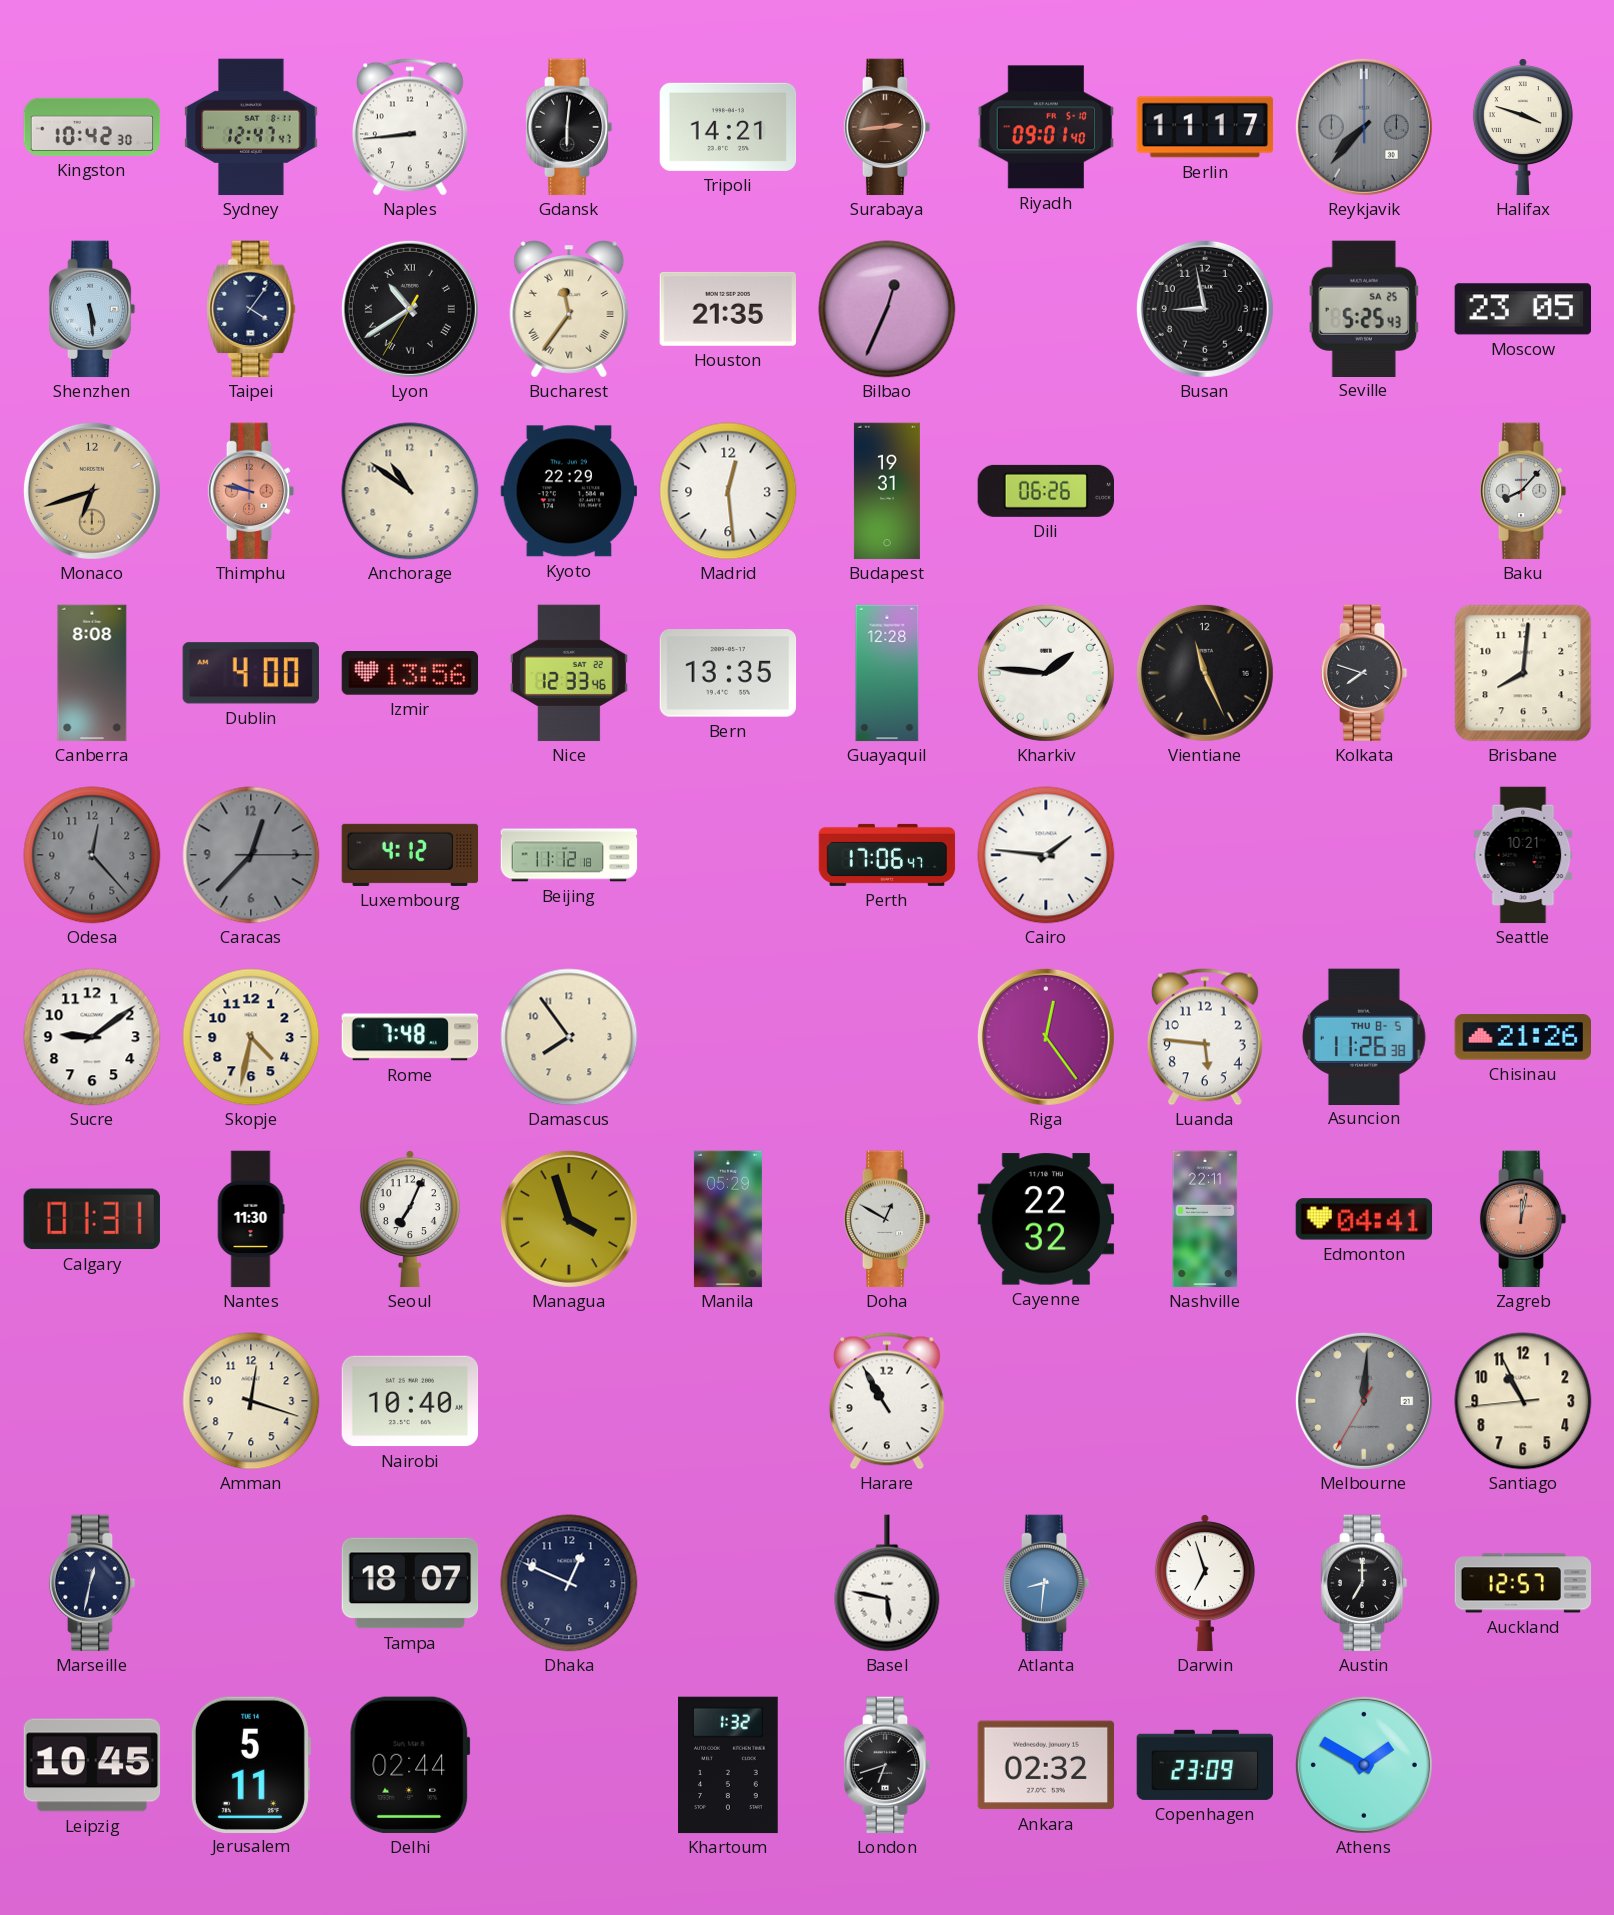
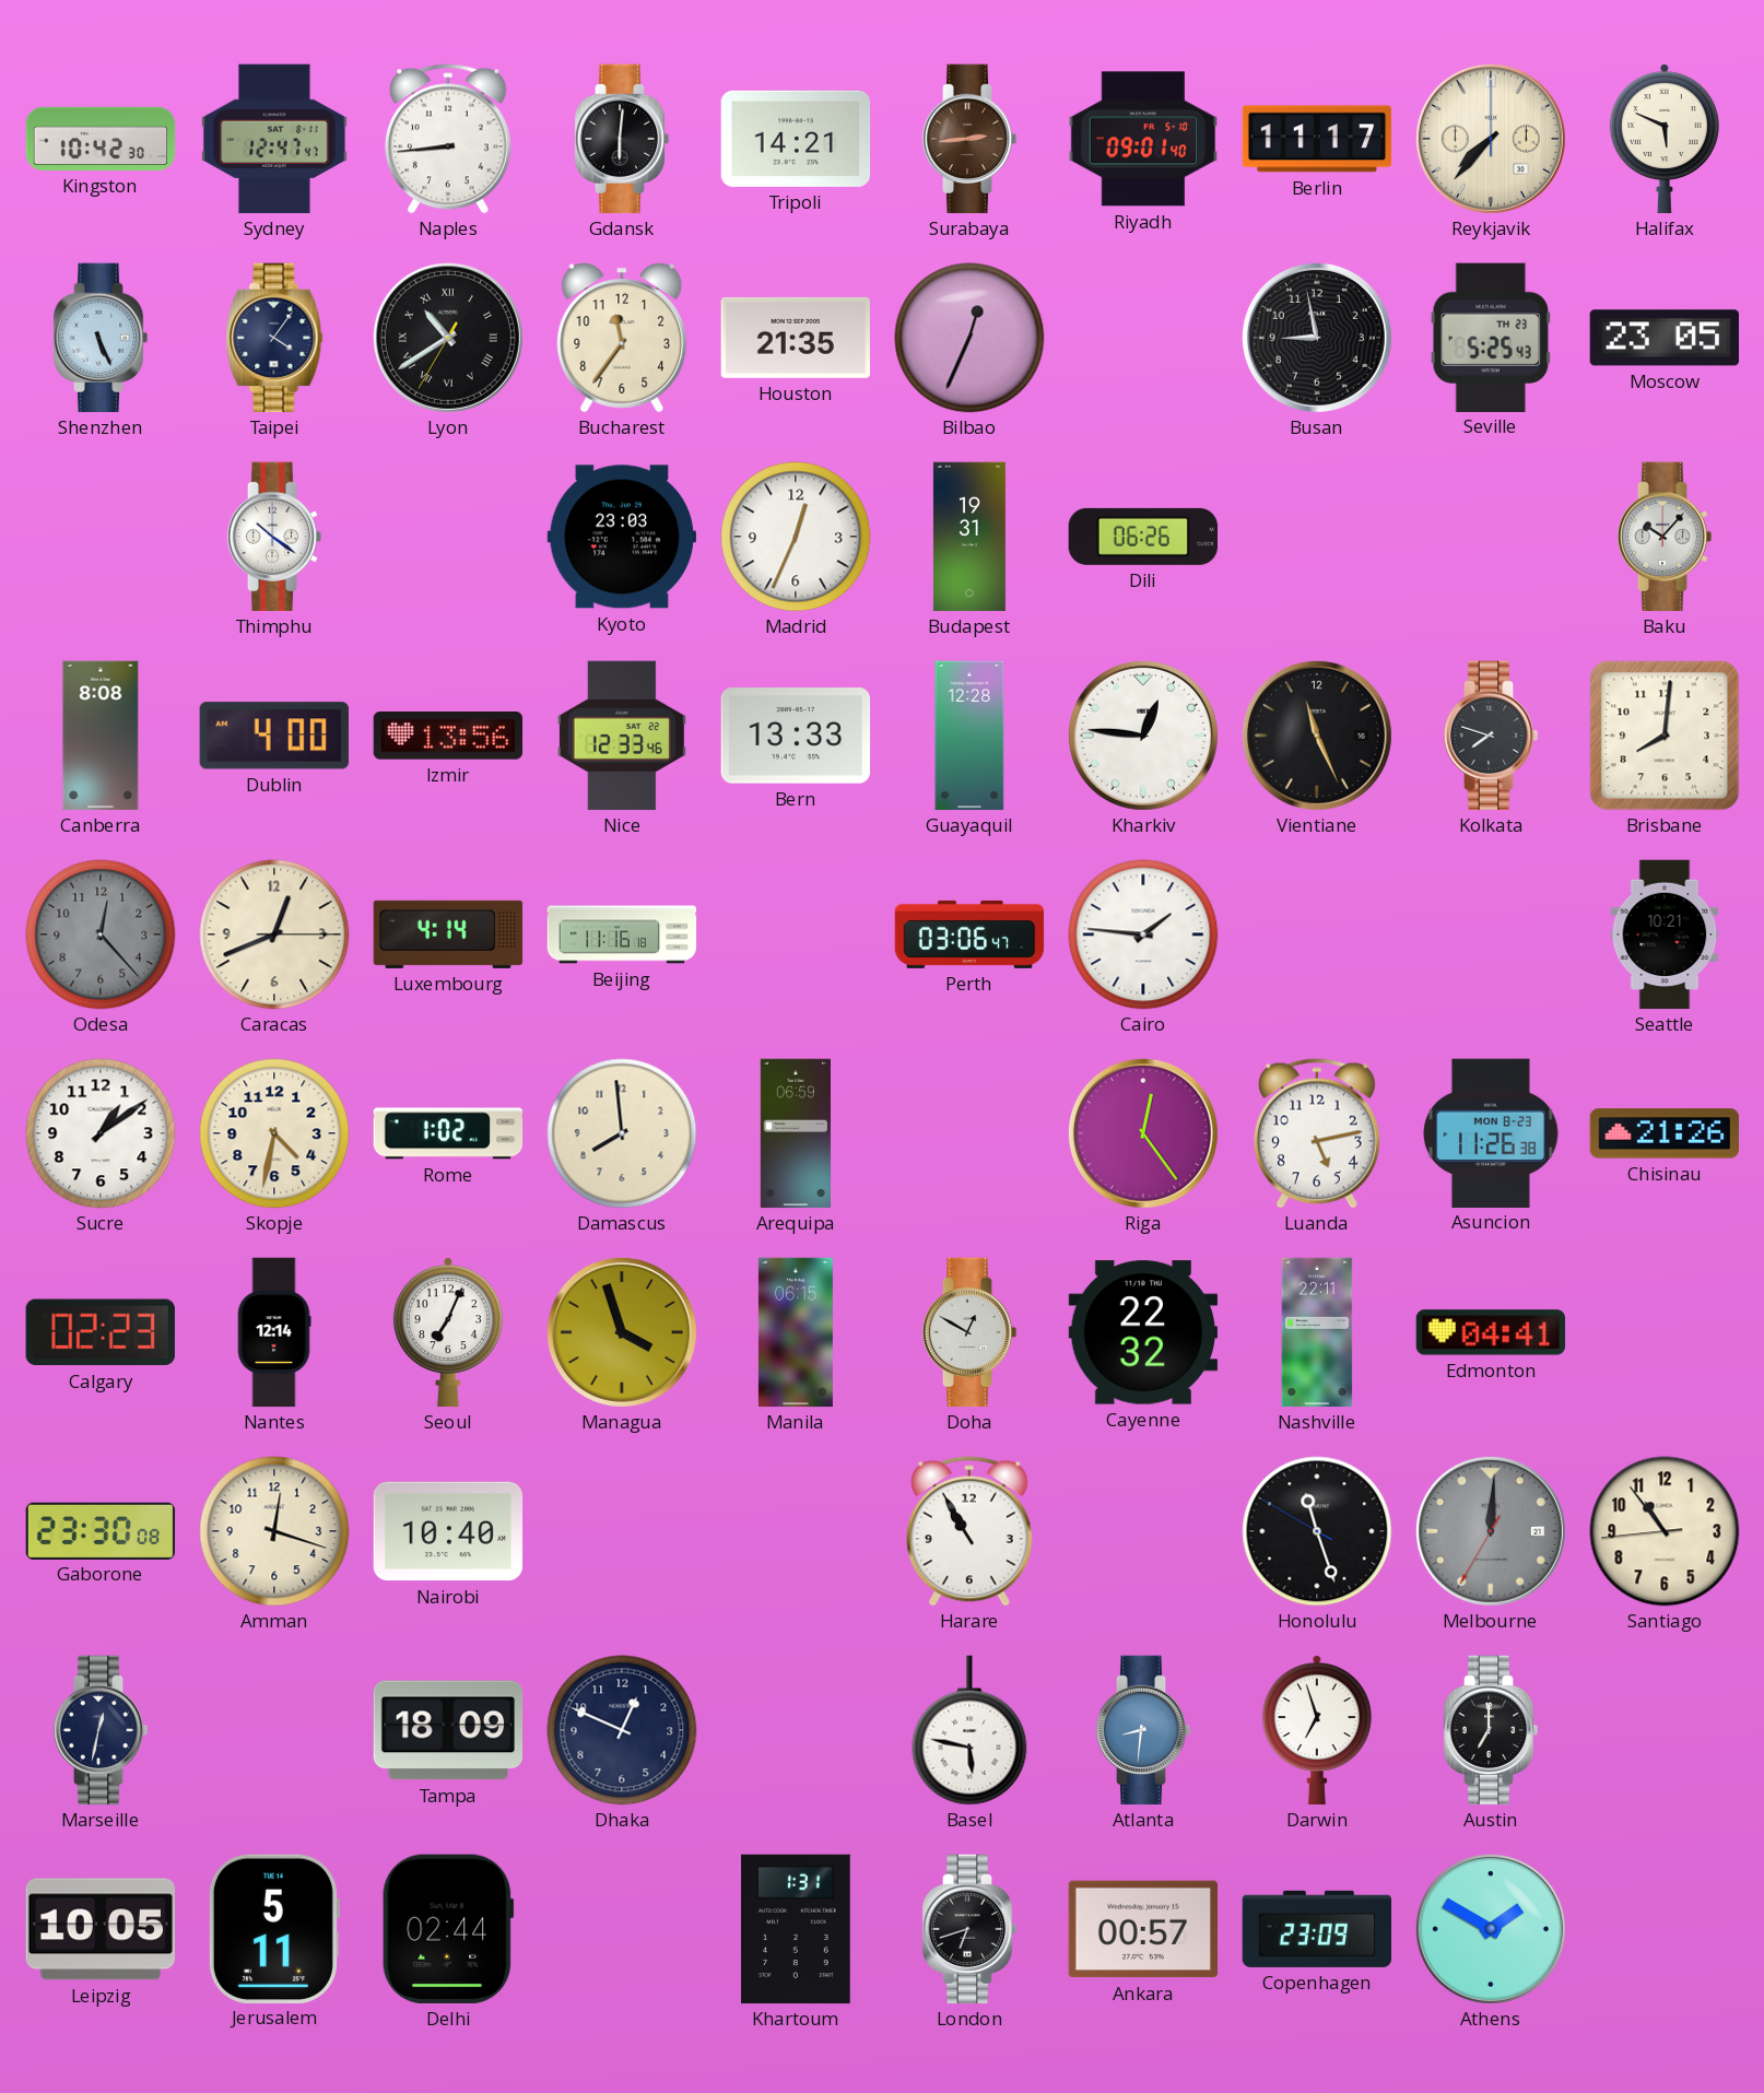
Reykjavik dial: grey -> cream
Halifax: 3:48 -> 5:49
Shenzhen: 5:29 -> 5:26
Bucharest numerals: Roman -> Arabic
Seville date: SA 25 -> TH 23
Monaco: 6:42 -> none
Thimphu: 9:47 -> 10:21
Thimphu dial: salmon -> white
Anchorage: 10:51 -> none
Kyoto: 22:29 -> 23:03
Madrid: 12:29 -> 12:34
Baku: 8:07 -> 10:07
Bern: 13:35 -> 13:33
Kharkiv: 1:46 -> 12:46
Caracas: 12:37 -> 12:41
Caracas dial: grey -> cream
Luxembourg: 4:12 -> 4:14
Beijing: 11:12 -> 11:16
Perth: 17:06 -> 03:06
Sucre: 9:09 -> 1:09
Rome: 7:48 -> 1:02
Damascus: 7:54 -> 7:59
Arequipa: none -> 06:59
Luanda: 5:46 -> 5:13
Asuncion date: THU 8-5 -> MON 8-23
Calgary: 01:31 -> 02:23
Nantes: 11:30 -> 12:14
Manila: 05:29 -> 06:15
Zagreb: 12:02 -> none
Gaborone: none -> 23:30
Honolulu: none -> 11:26
Santiago: 10:55 -> 10:53
Tampa: 18:07 -> 18:09
Auckland: 12:57 -> none
Leipzig: 10:45 -> 10:05
Khartoum: 1:32 -> 1:31
Ankara: 02:32 -> 00:57
